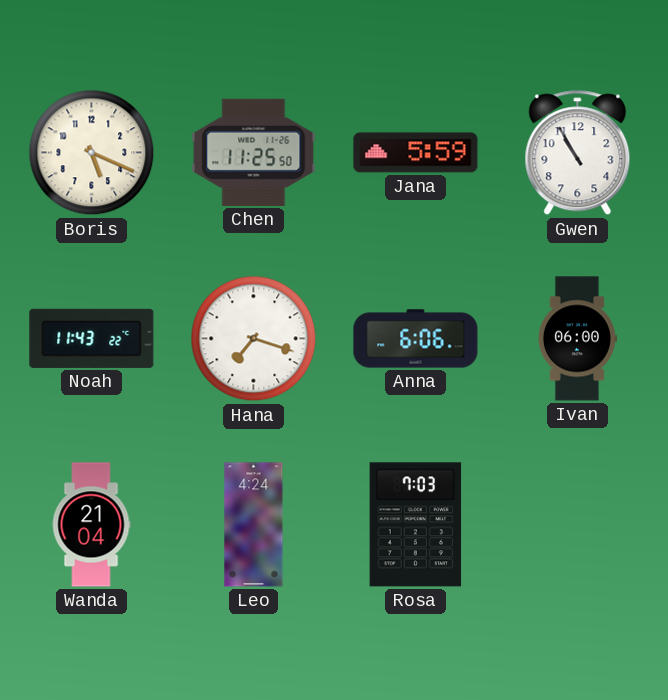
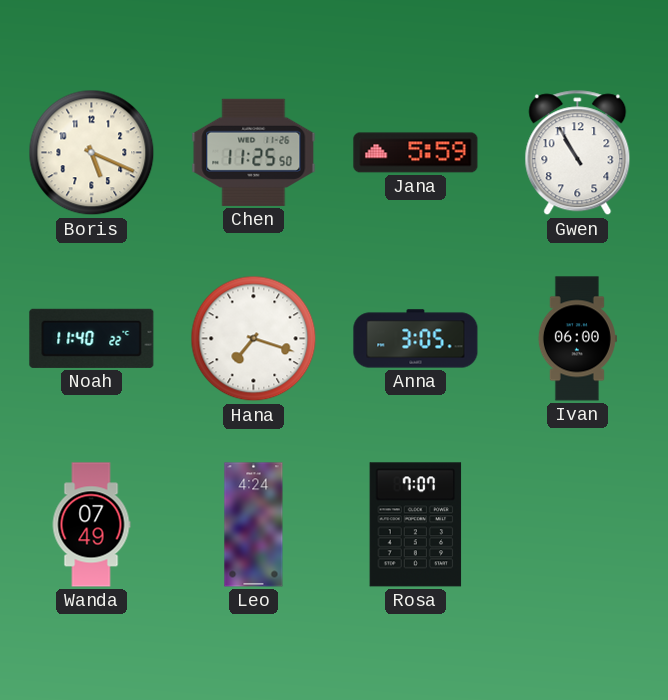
Noah: 11:43 -> 11:40
Anna: 6:06 -> 3:05
Wanda: 21:04 -> 07:49
Rosa: 7:03 -> 7:07
